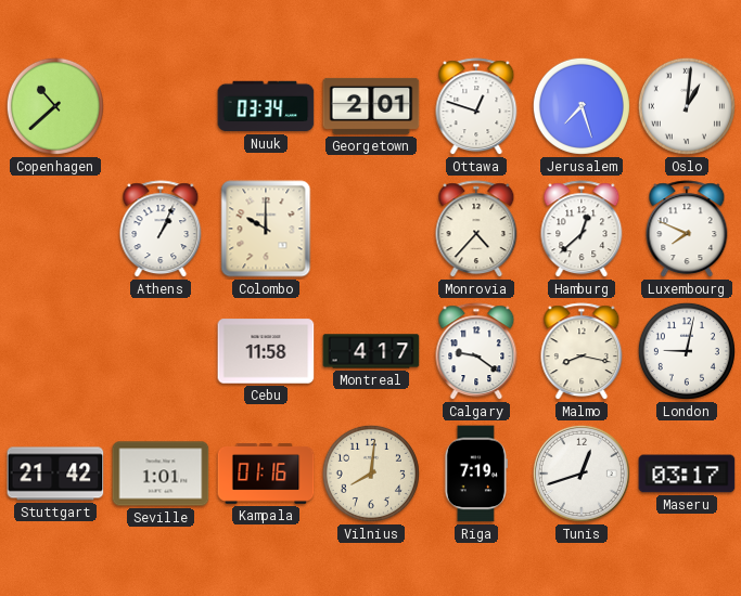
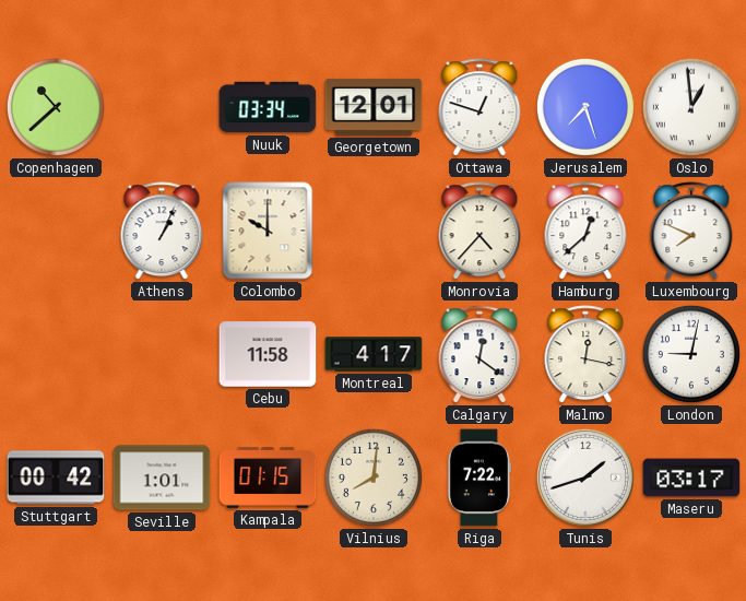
Georgetown: 2:01 -> 12:01
Oslo: 1:01 -> 12:59
Calgary: 9:21 -> 12:21
Malmo: 8:17 -> 12:17
Stuttgart: 21:42 -> 00:42
Kampala: 01:16 -> 01:15
Riga: 7:19 -> 7:22
Tunis: 12:42 -> 1:42
